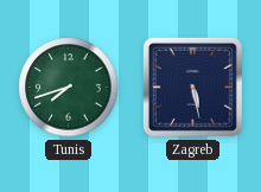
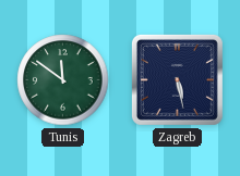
Tunis: 7:42 -> 11:51
